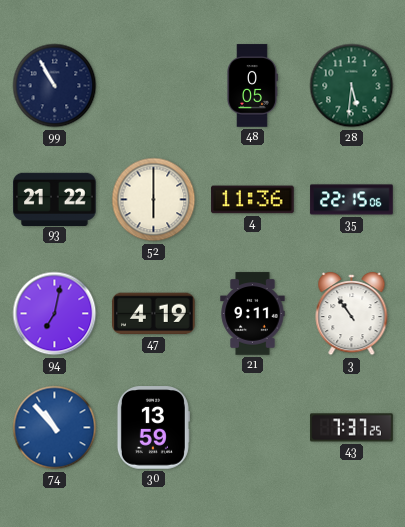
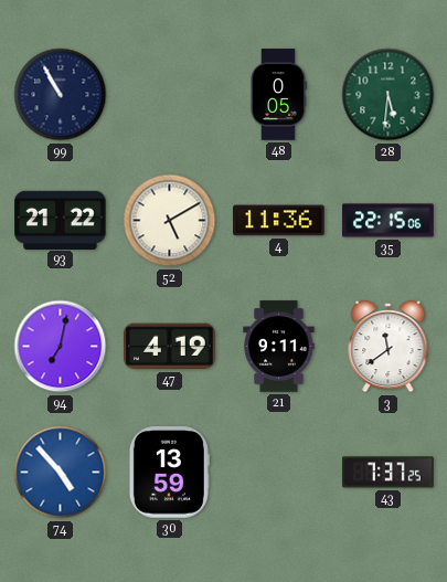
52: 6:00 -> 5:10
3: 10:54 -> 11:39
74: 10:53 -> 4:53
